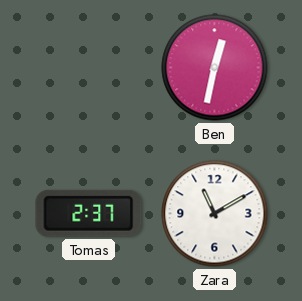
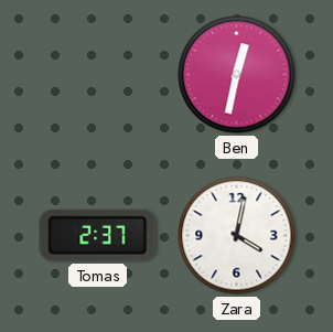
Zara: 11:10 -> 4:02
